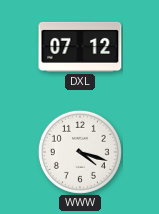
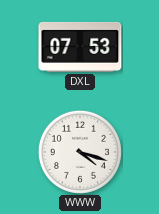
DXL: 07:12 -> 07:53
